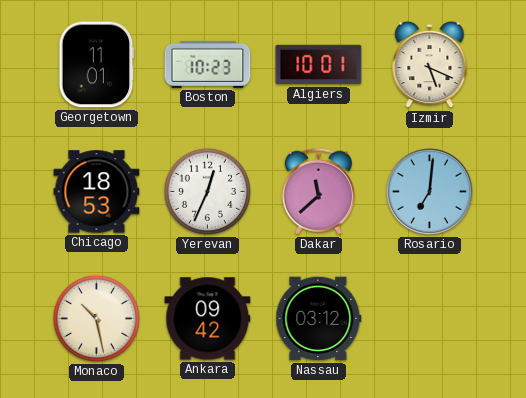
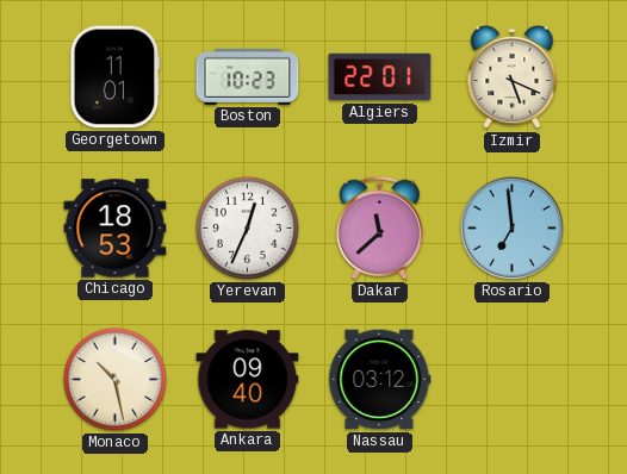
Algiers: 10:01 -> 22:01
Rosario: 7:01 -> 6:59
Ankara: 09:42 -> 09:40
